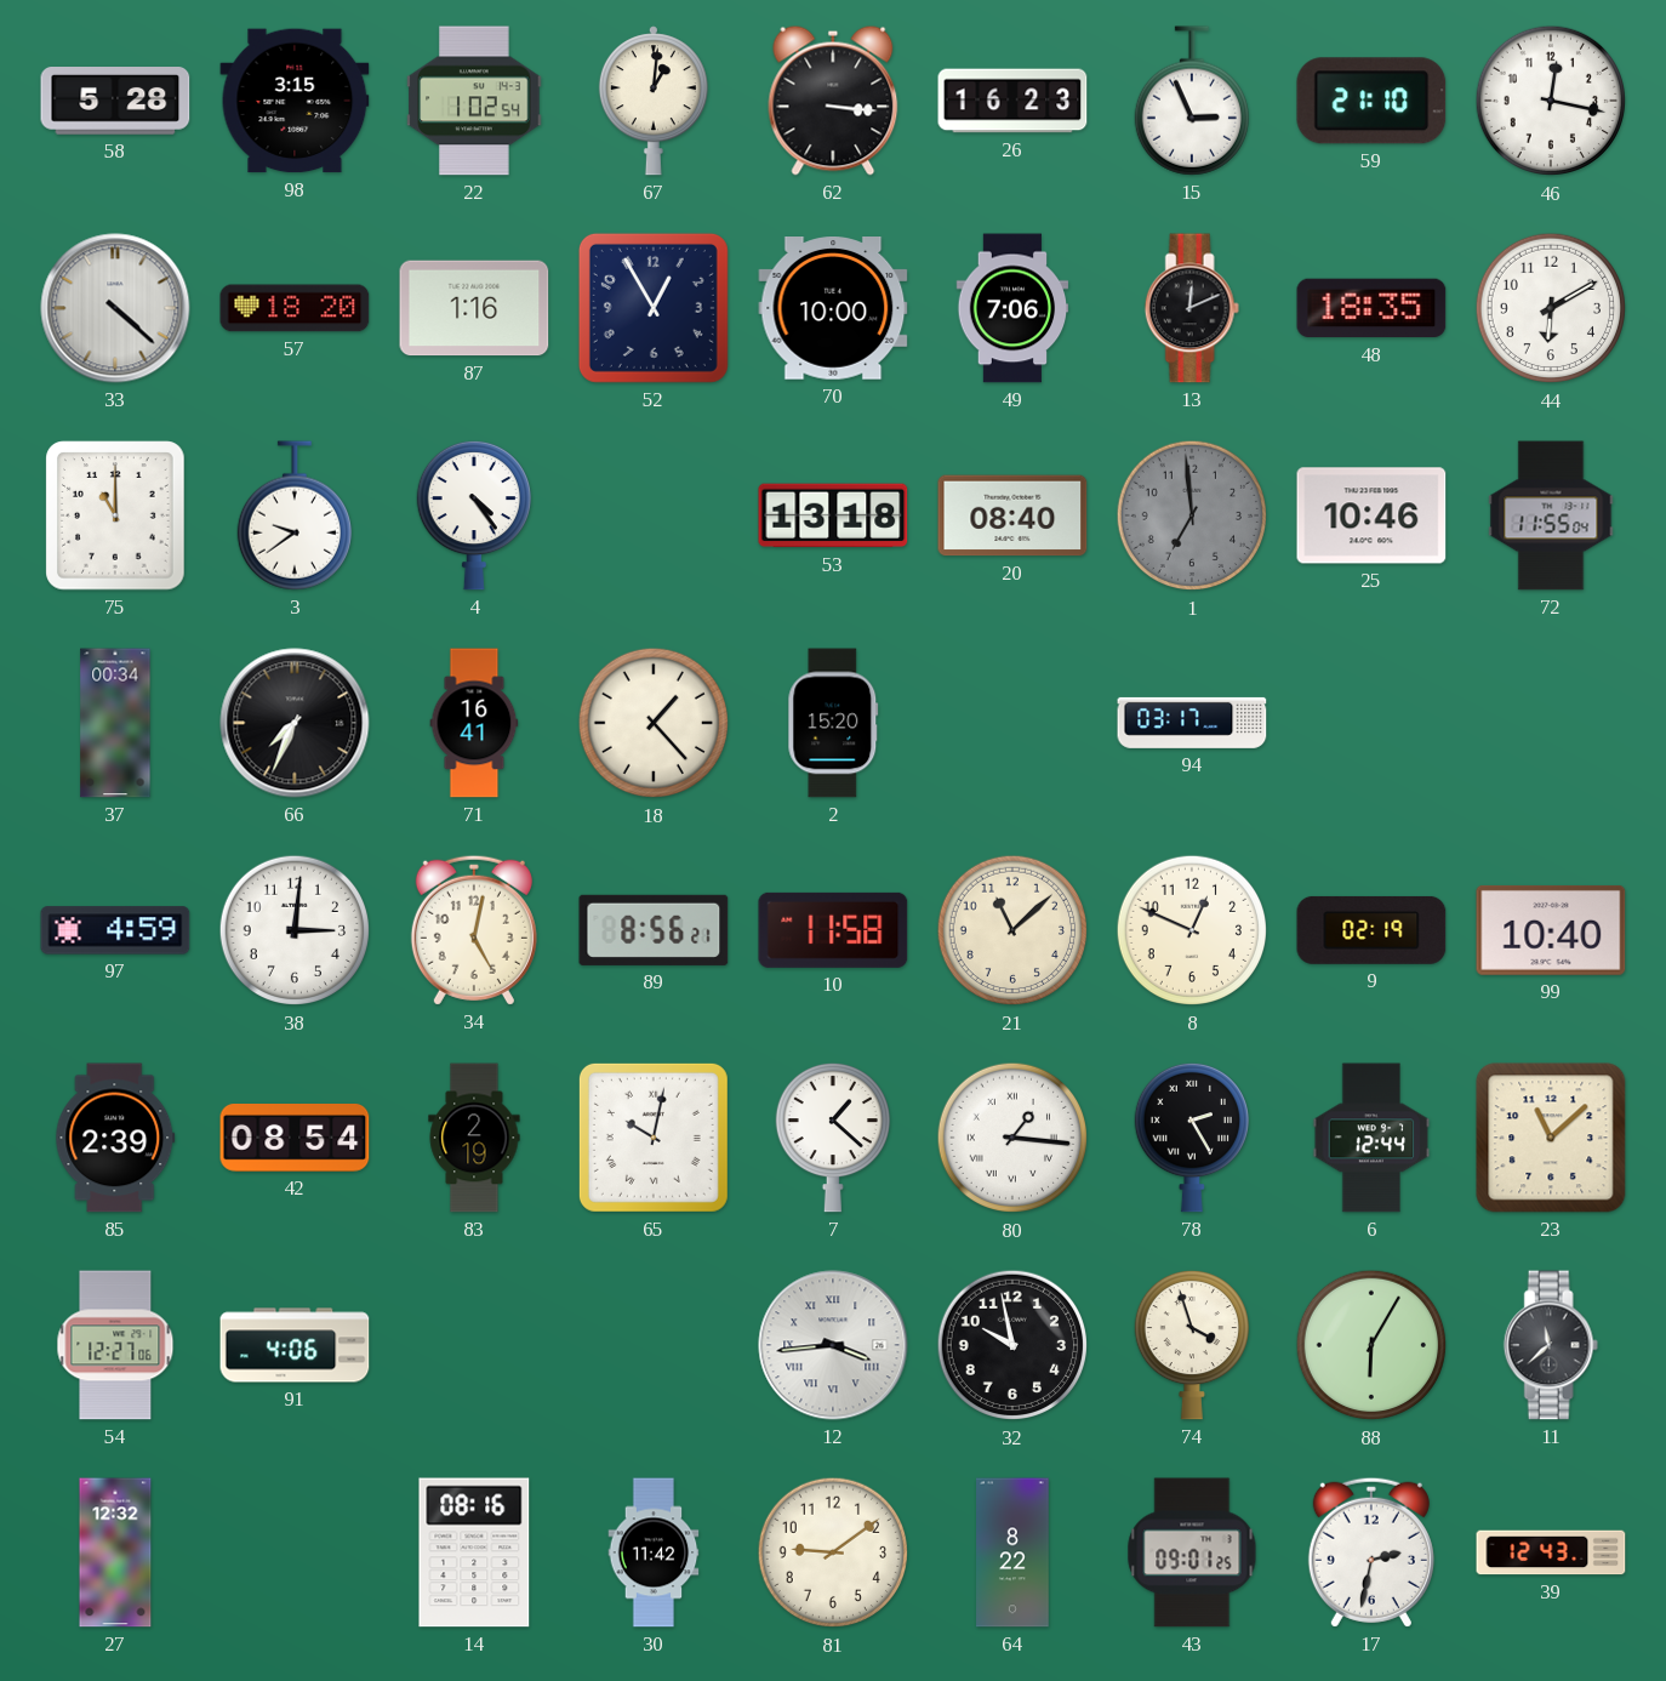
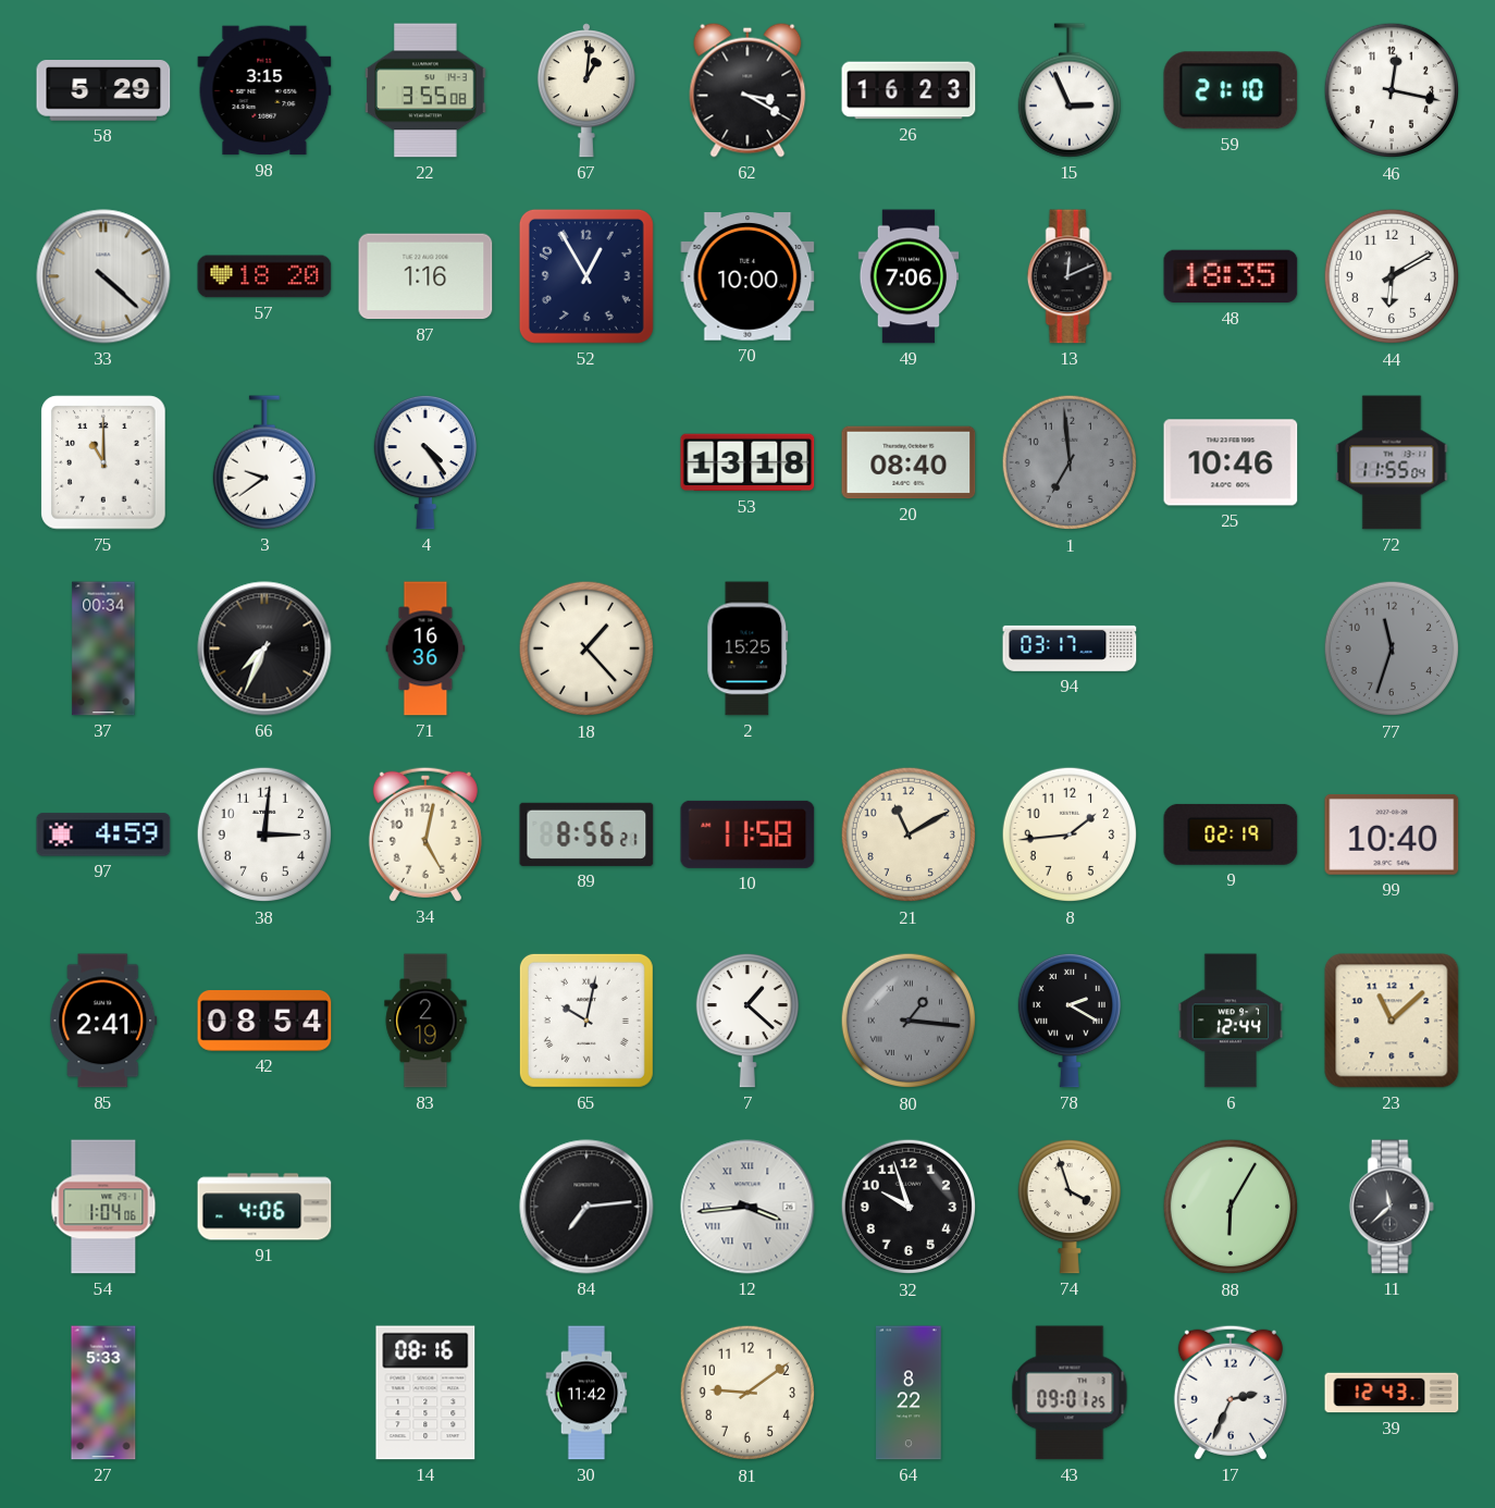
58: 5:28 -> 5:29
22: 1:02 -> 3:55
62: 3:16 -> 3:20
71: 16:41 -> 16:36
2: 15:20 -> 15:25
77: none -> 11:33
21: 11:08 -> 11:10
8: 12:49 -> 1:44
85: 2:39 -> 2:41
80 dial: white -> grey
78: 2:25 -> 2:20
54: 12:27 -> 1:04
84: none -> 7:14
32: 9:58 -> 9:57
27: 12:32 -> 5:33
17: 2:32 -> 2:34
